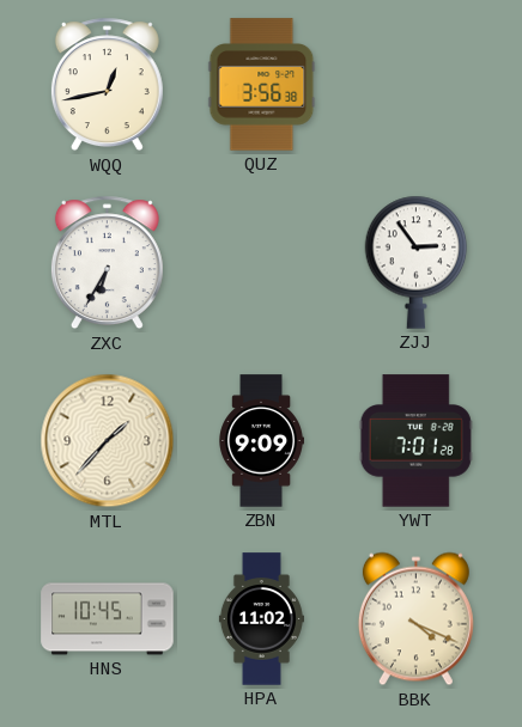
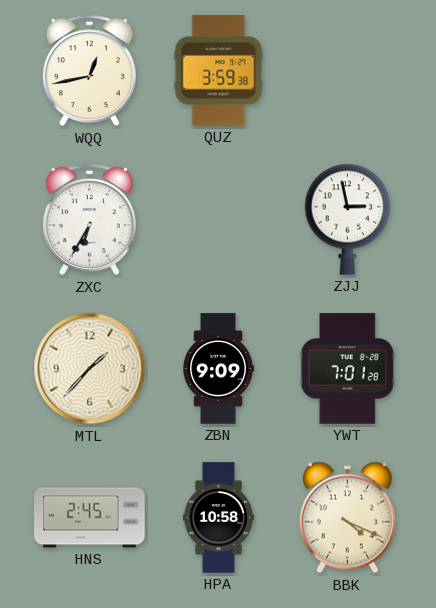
QUZ: 3:56 -> 3:59
ZJJ: 2:54 -> 2:58
HNS: 10:45 -> 2:45
HPA: 11:02 -> 10:58
